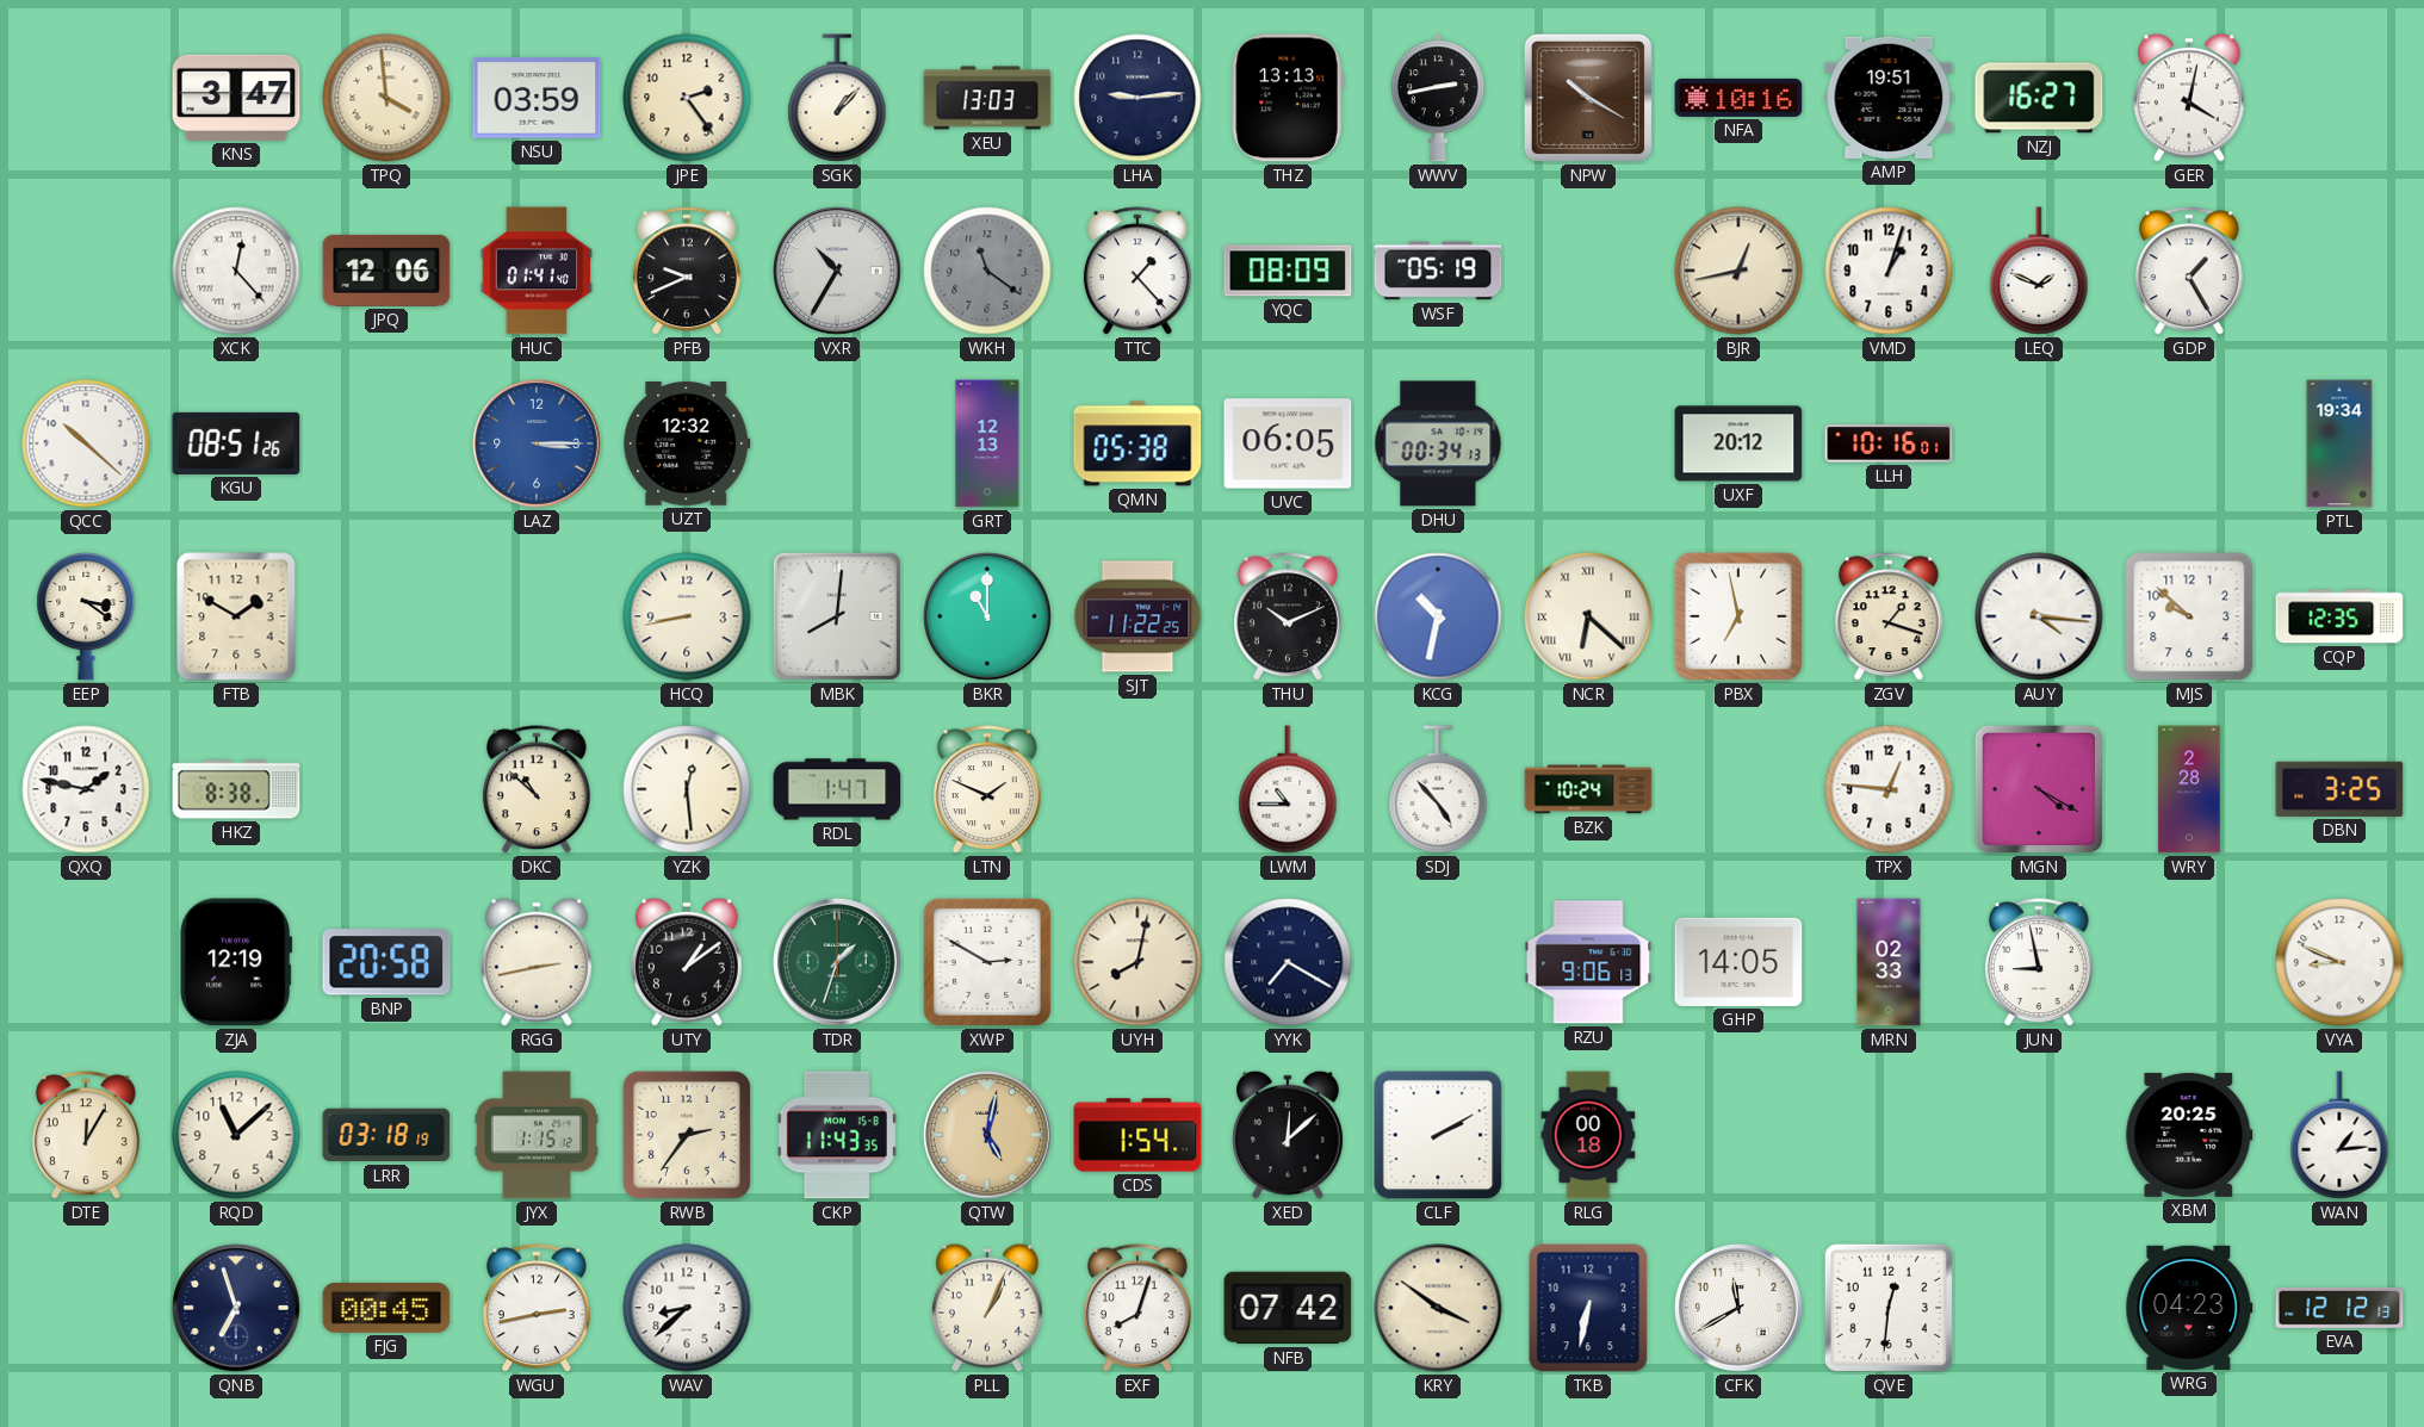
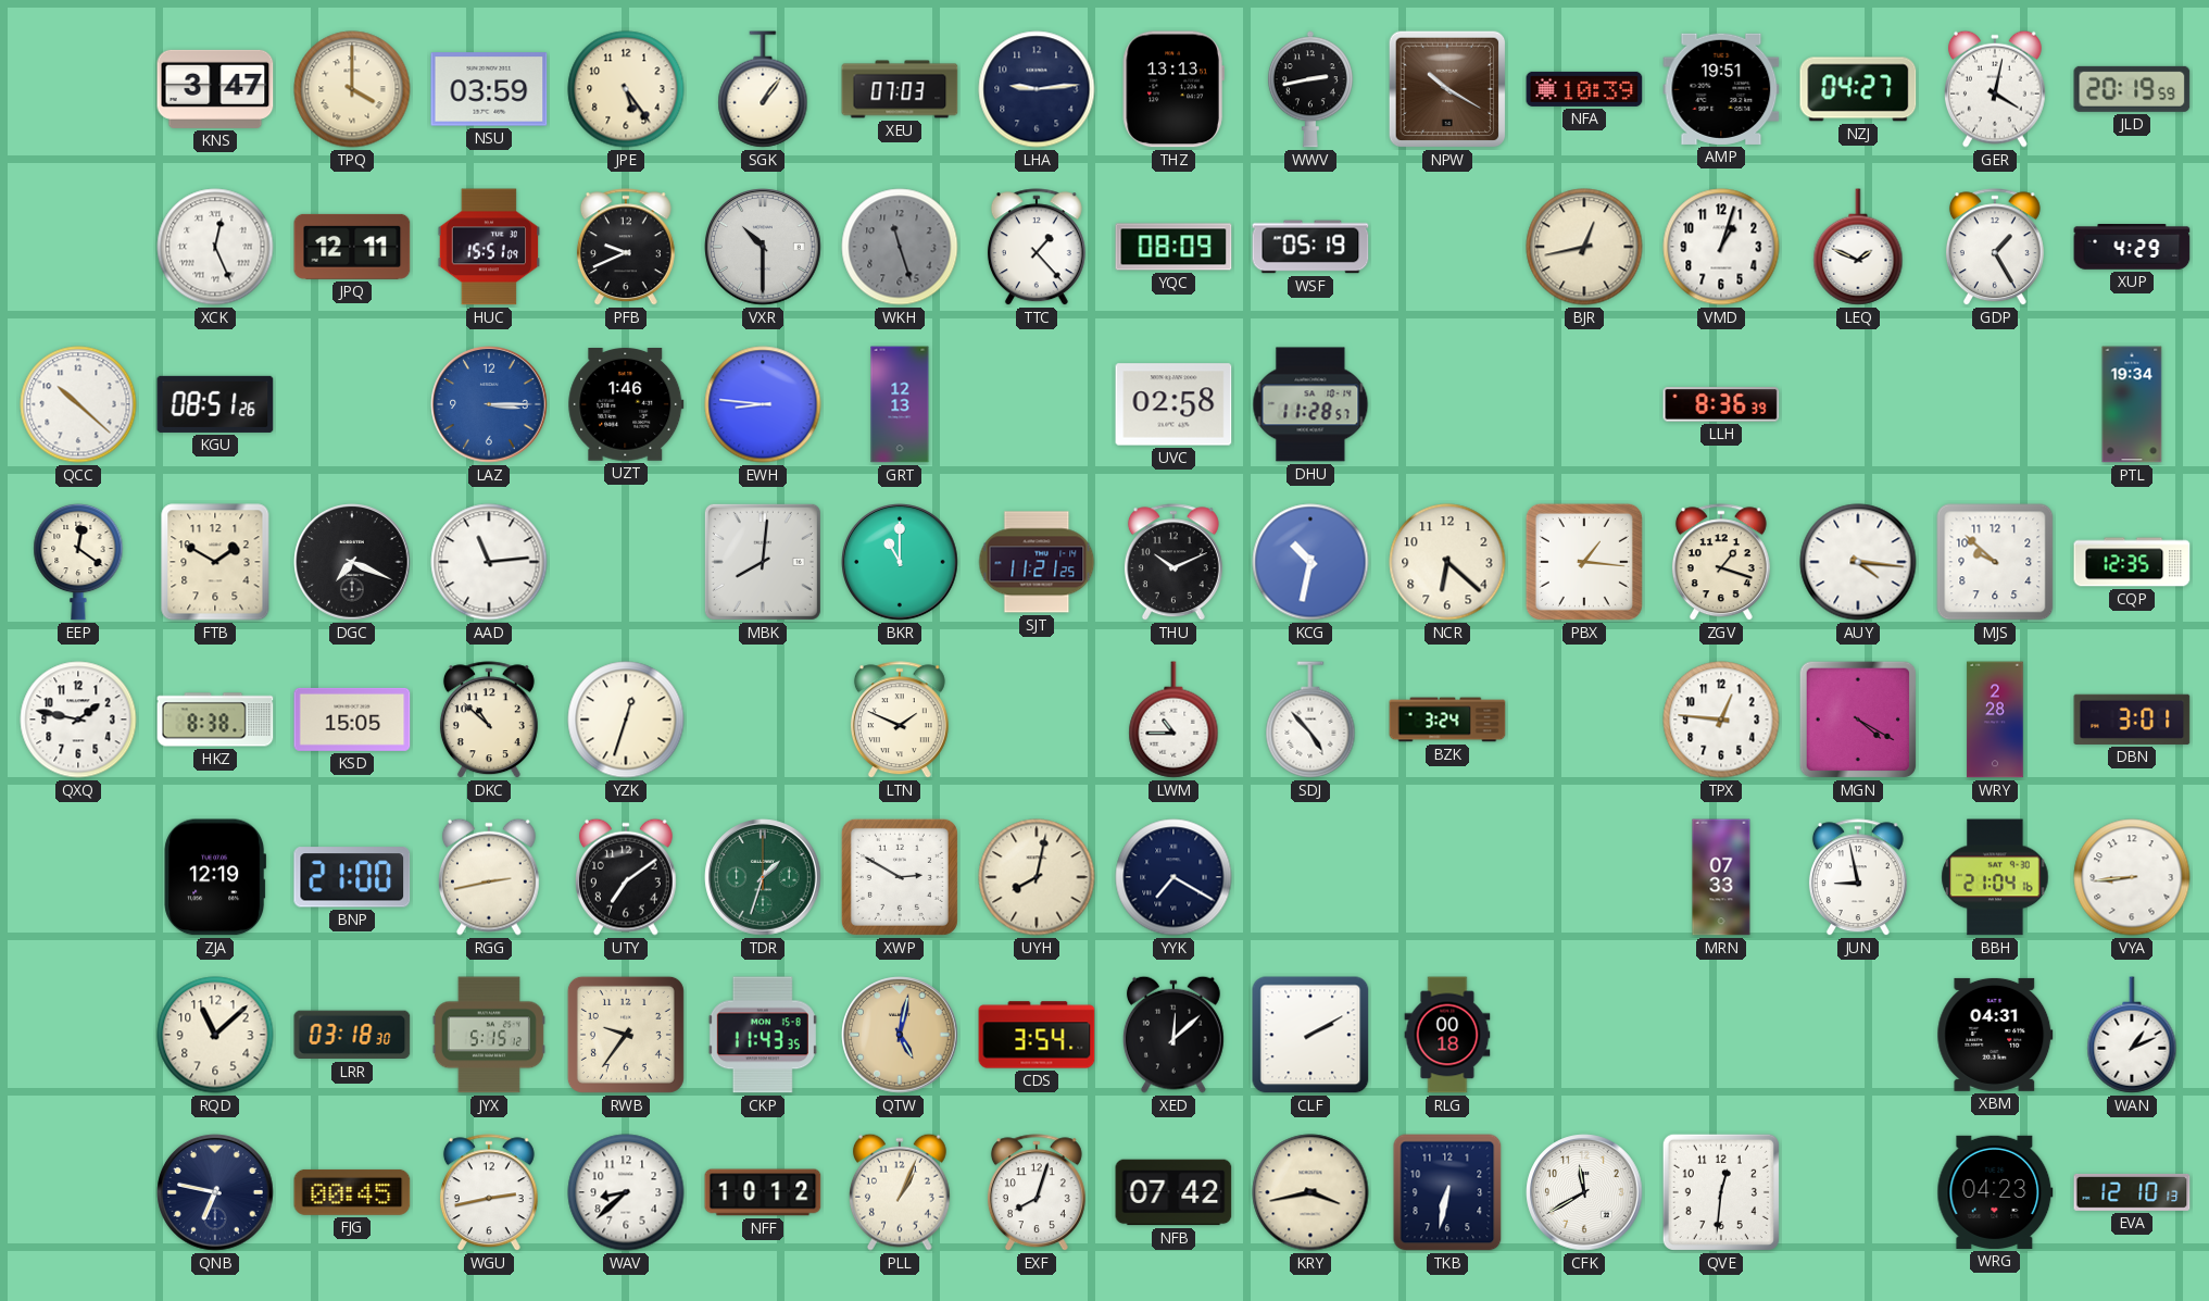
TPQ: 3:59 -> 4:00
JPE: 2:24 -> 5:24
SGK: 1:07 -> 1:06
XEU: 13:03 -> 07:03
NFA: 10:16 -> 10:39
NZJ: 16:27 -> 04:27
JLD: none -> 20:19
XCK: 12:23 -> 12:26
JPQ: 12:06 -> 12:11
HUC: 01:41 -> 15:51
VXR: 10:35 -> 10:30
WKH: 11:21 -> 11:27
XUP: none -> 4:29
UZT: 12:32 -> 1:46
EWH: none -> 8:46
QMN: 05:38 -> none
UVC: 06:05 -> 02:58
DHU: 00:34 -> 11:28
UXF: 20:12 -> none
LLH: 10:16 -> 8:36
EEP: 3:21 -> 12:21
DGC: none -> 7:19
AAD: none -> 11:14
HCQ: 8:43 -> none
SJT: 11:22 -> 11:21
NCR numerals: Roman -> Arabic
PBX: 6:58 -> 1:16
KSD: none -> 15:05
YZK: 12:29 -> 12:33
RDL: 1:47 -> none
BZK: 10:24 -> 3:24
DBN: 3:25 -> 3:01
BNP: 20:58 -> 21:00
UTY: 1:09 -> 7:09
RZU: 9:06 -> none
GHP: 14:05 -> none
MRN: 02:33 -> 07:33
BBH: none -> 21:04
VYA: 8:49 -> 8:44
DTE: 12:05 -> none
LRR: 03:18:19 -> 03:18:30
JYX: 1:15 -> 5:15
RWB: 2:36 -> 9:36
CDS: 1:54 -> 3:54
XBM: 20:25 -> 04:31
WAN: 1:14 -> 1:11
QNB: 6:57 -> 6:47
NFF: none -> 10:12
KRY: 3:51 -> 3:43
EVA: 12:12 -> 12:10
